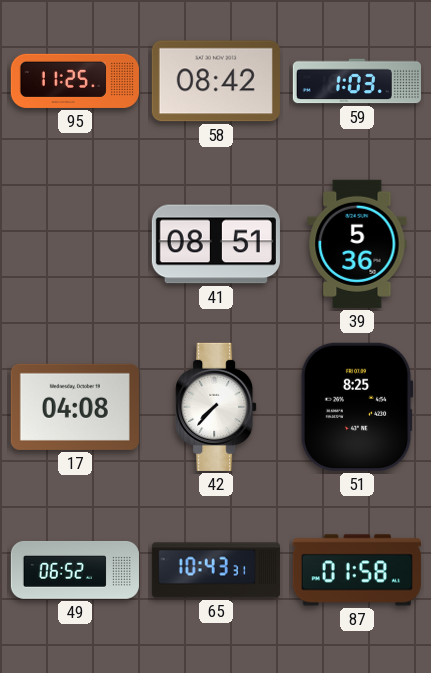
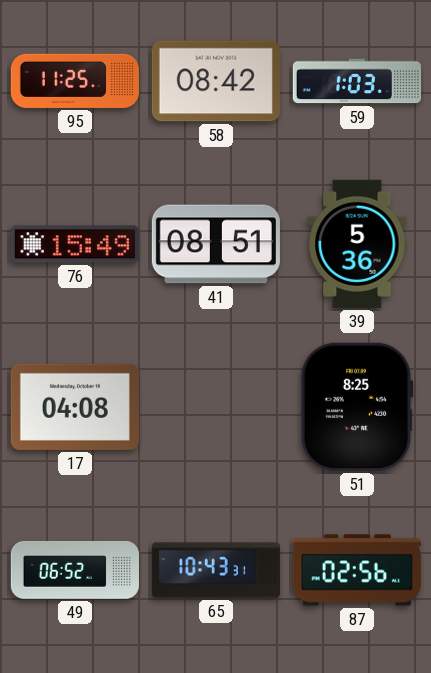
76: none -> 15:49
42: 7:37 -> none
87: 01:58 -> 02:56
